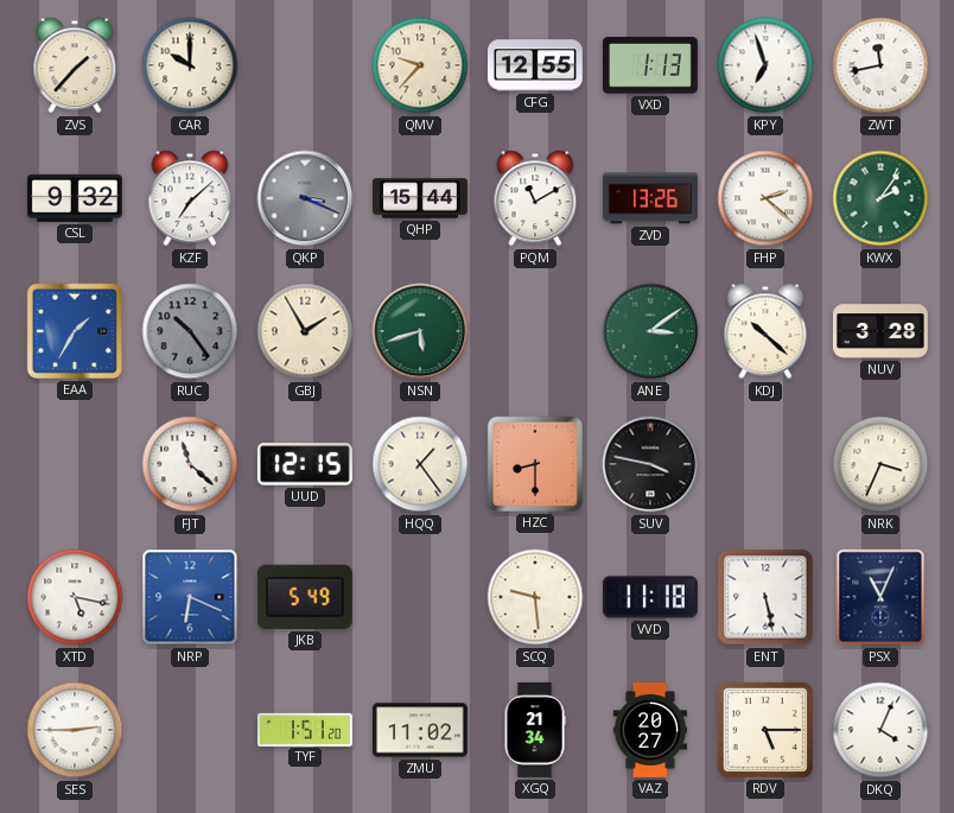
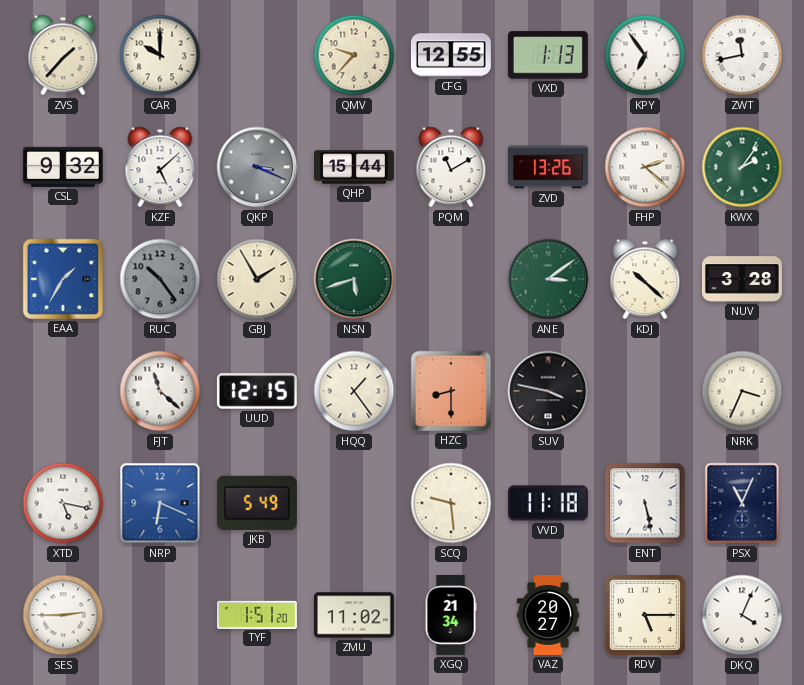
KPY: 6:57 -> 6:54
KZF: 7:08 -> 5:08
